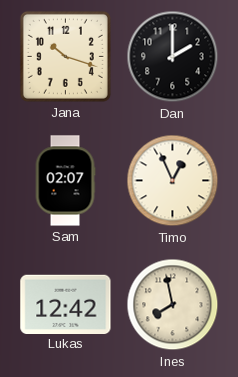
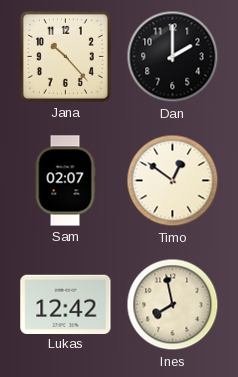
Jana: 10:18 -> 10:23
Timo: 12:56 -> 12:51
